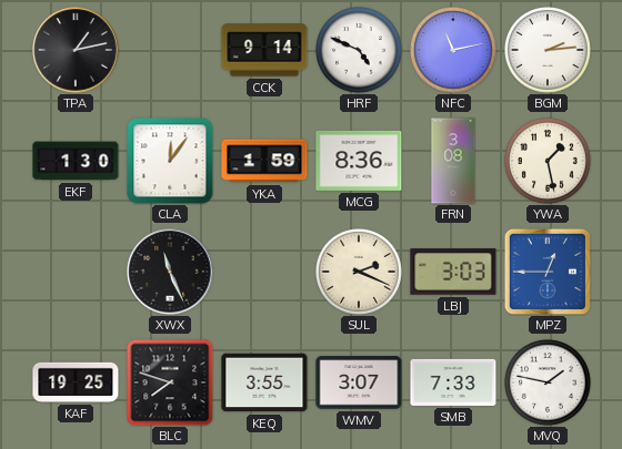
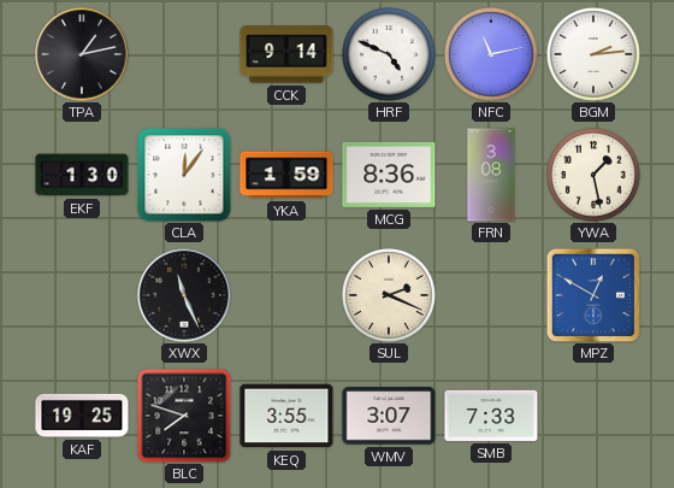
LBJ: 3:03 -> none
MPZ: 12:45 -> 12:50
MVQ: 1:47 -> none
